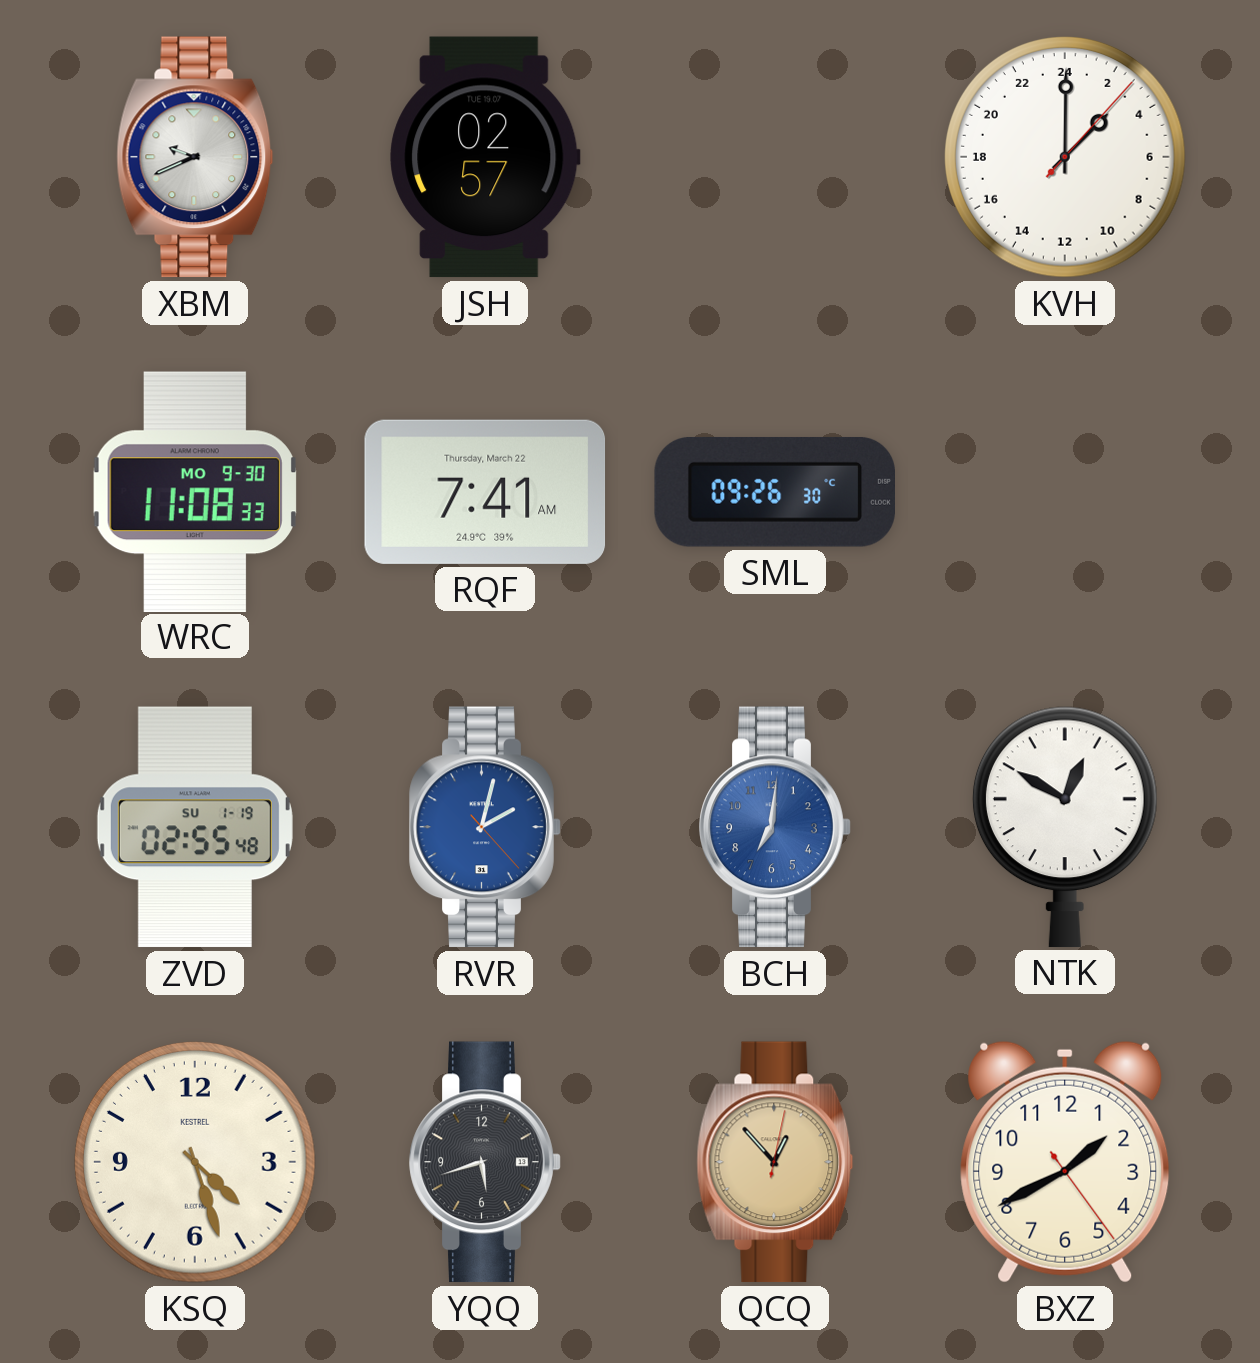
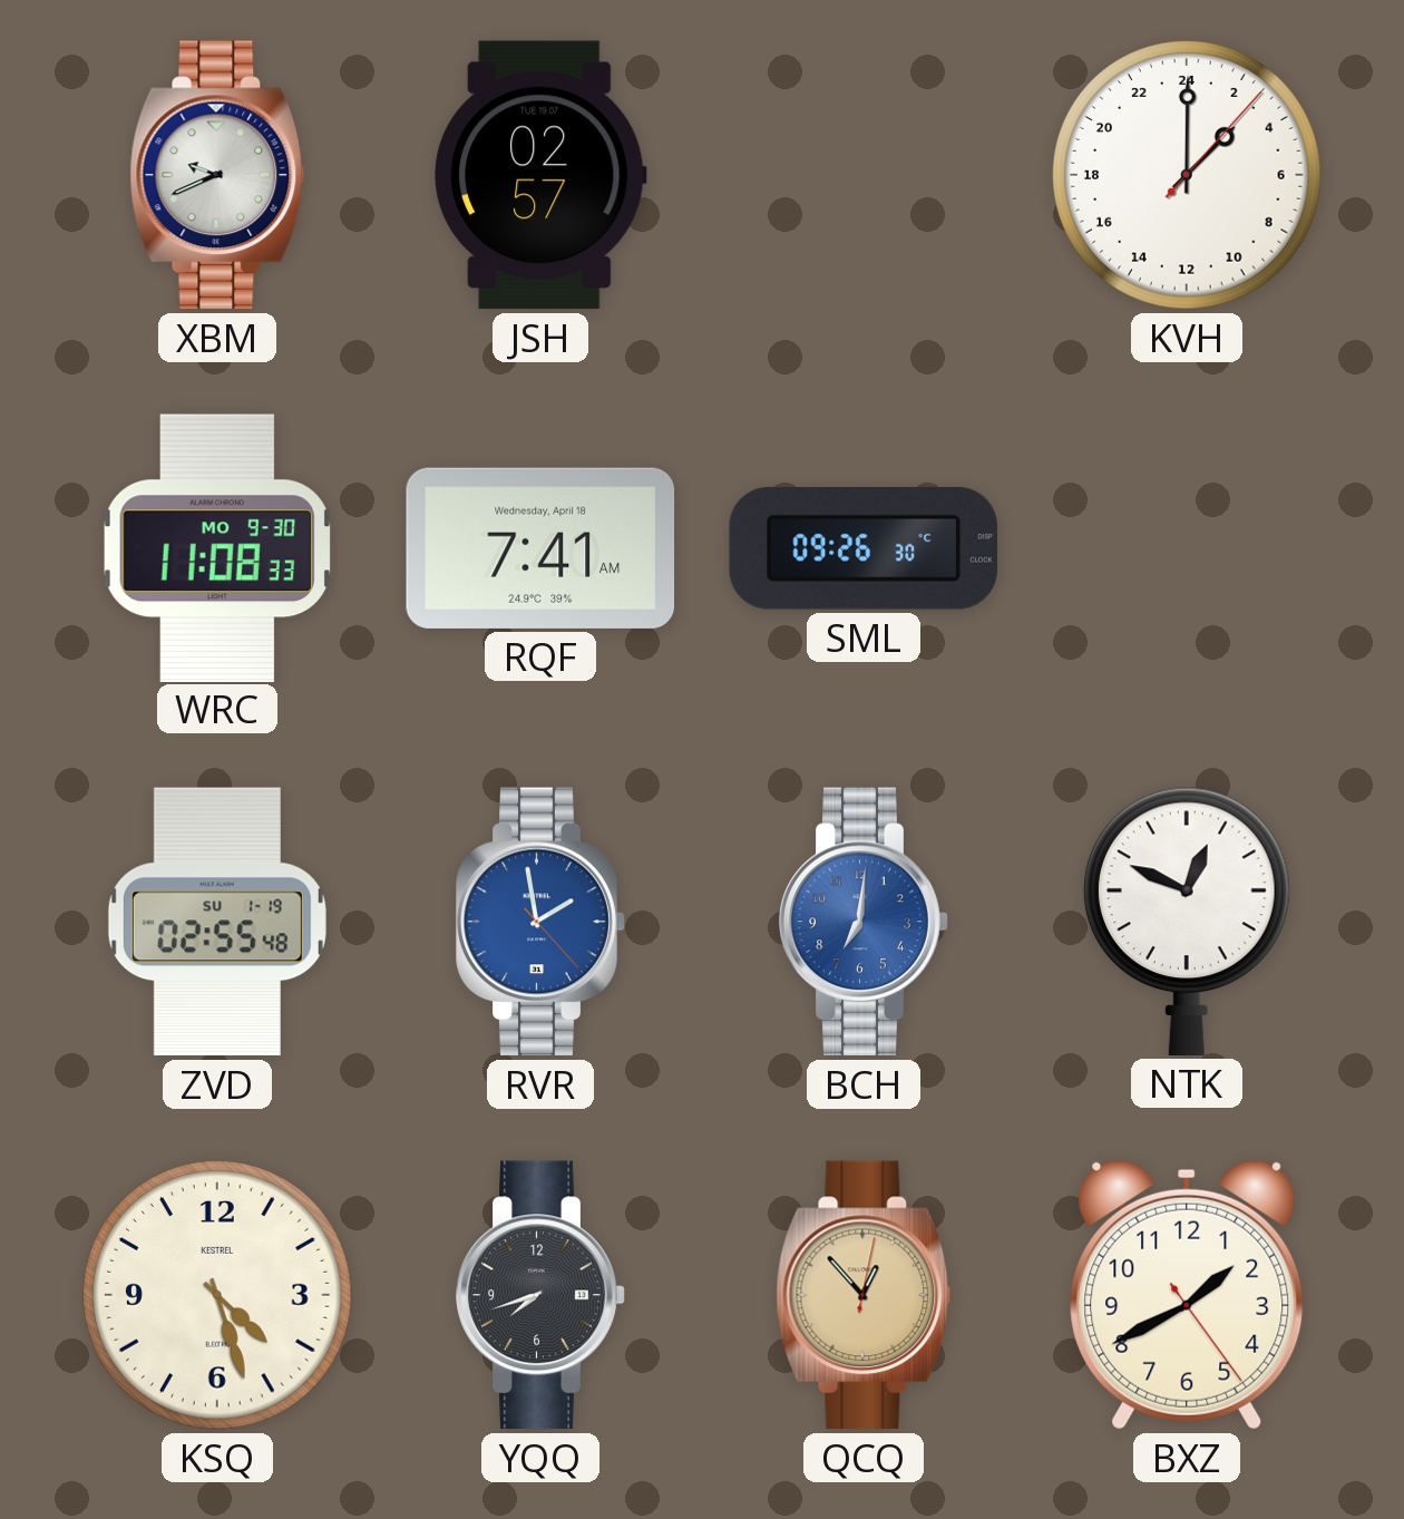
RQF date: Thursday, March 22 -> Wednesday, April 18
RVR: 2:02 -> 1:58
NTK: 12:50 -> 12:49
YQQ: 5:42 -> 7:42
